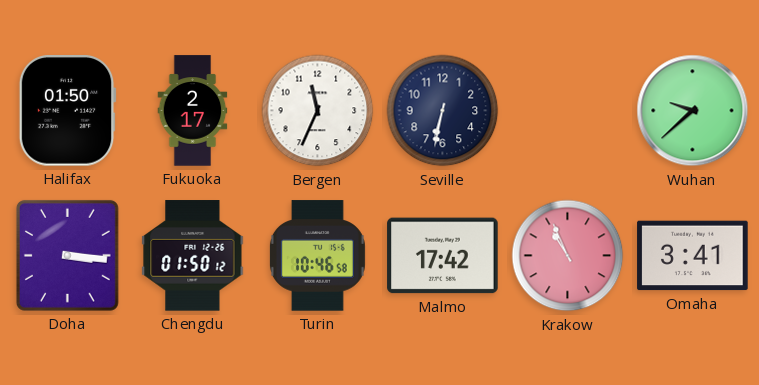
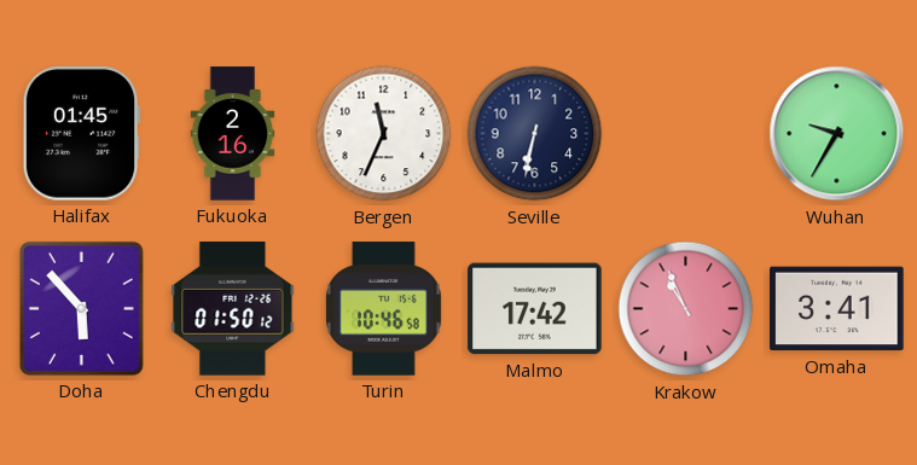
Halifax: 01:50 -> 01:45
Fukuoka: 2:17 -> 2:16
Wuhan: 9:38 -> 9:35
Doha: 3:16 -> 5:53
